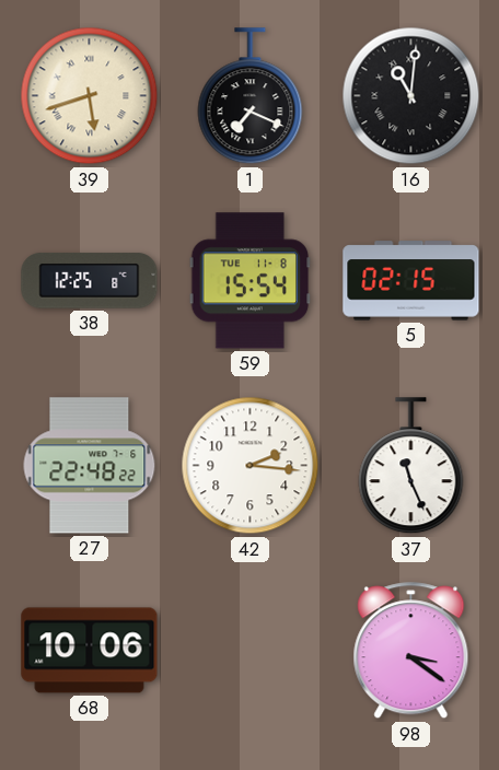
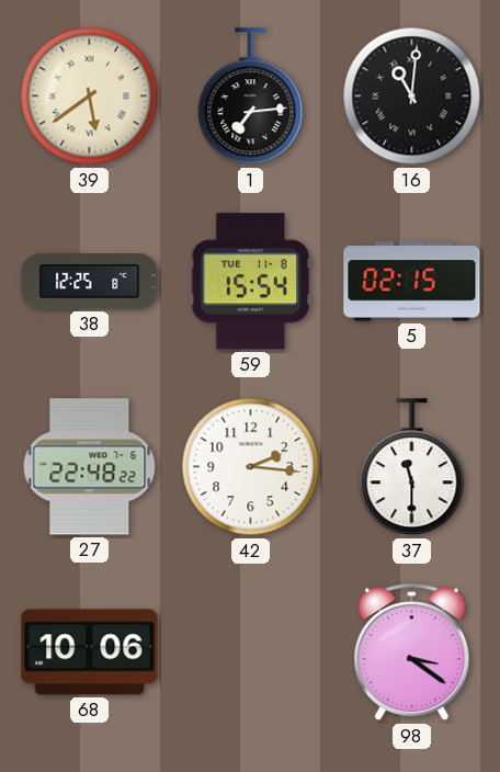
39: 5:42 -> 5:39
1: 7:19 -> 7:14
37: 11:26 -> 11:30
